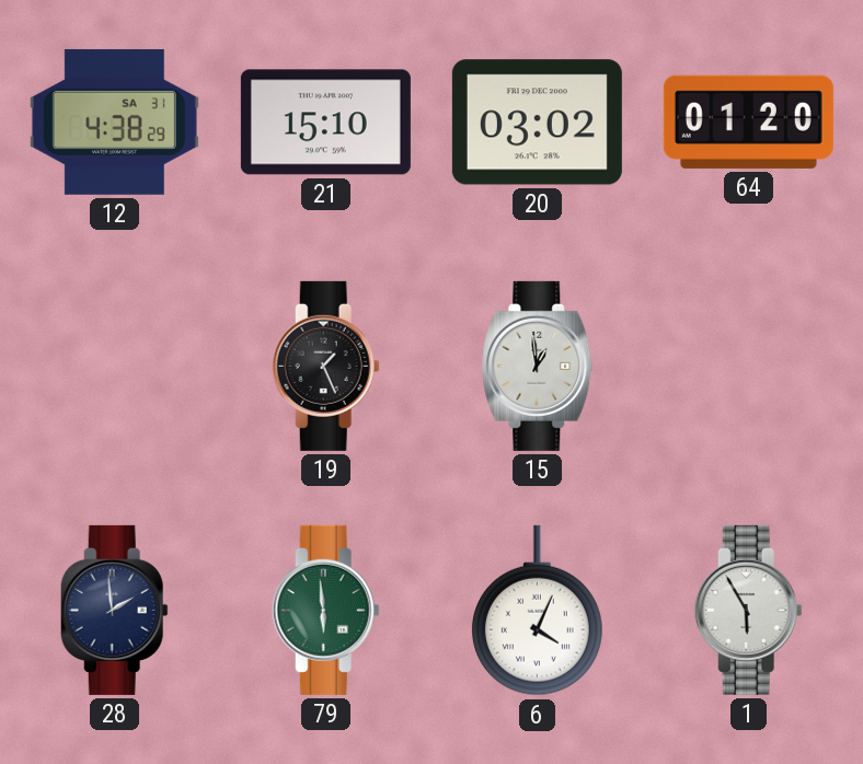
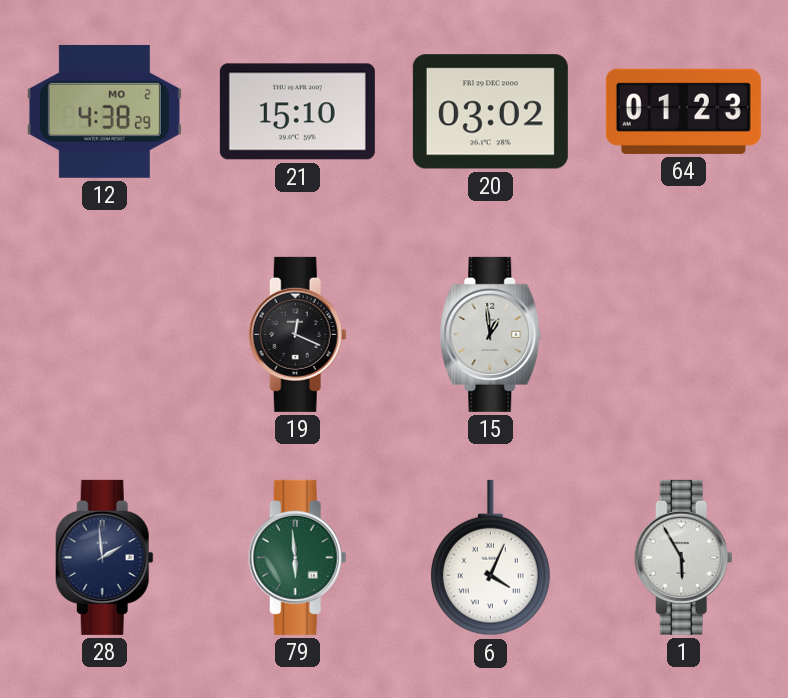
12 date: SA 31 -> MO 2
64: 01:20 -> 01:23
19: 1:26 -> 12:19
